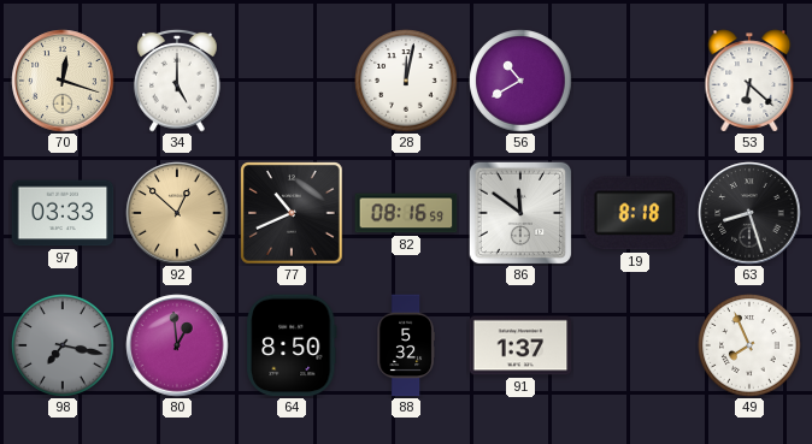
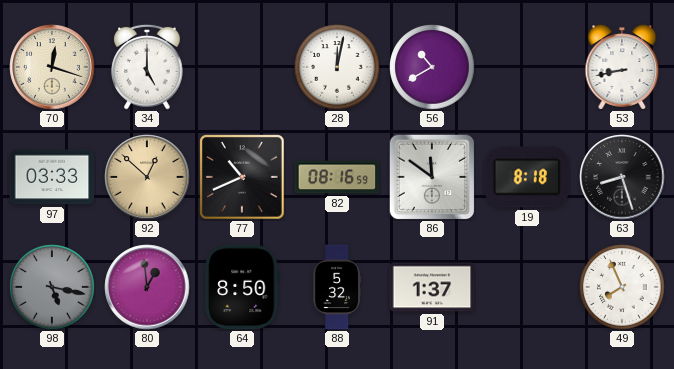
53: 6:22 -> 8:43
98: 7:17 -> 5:17
